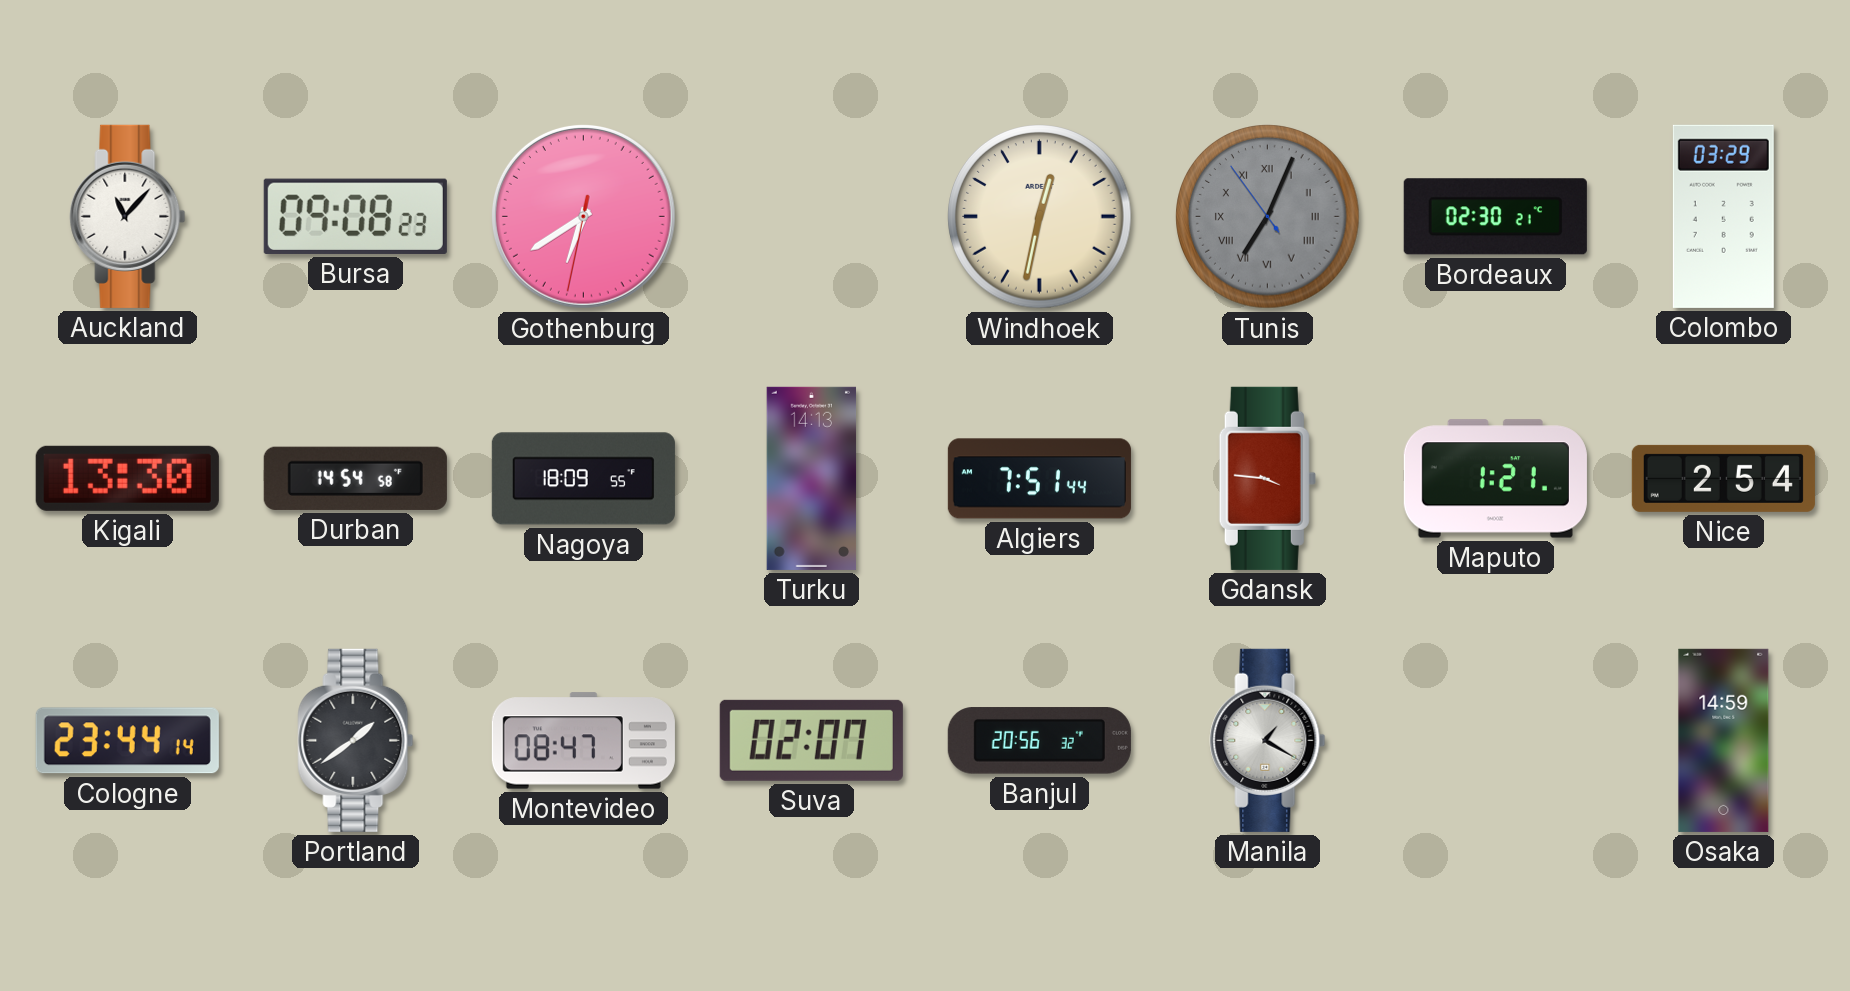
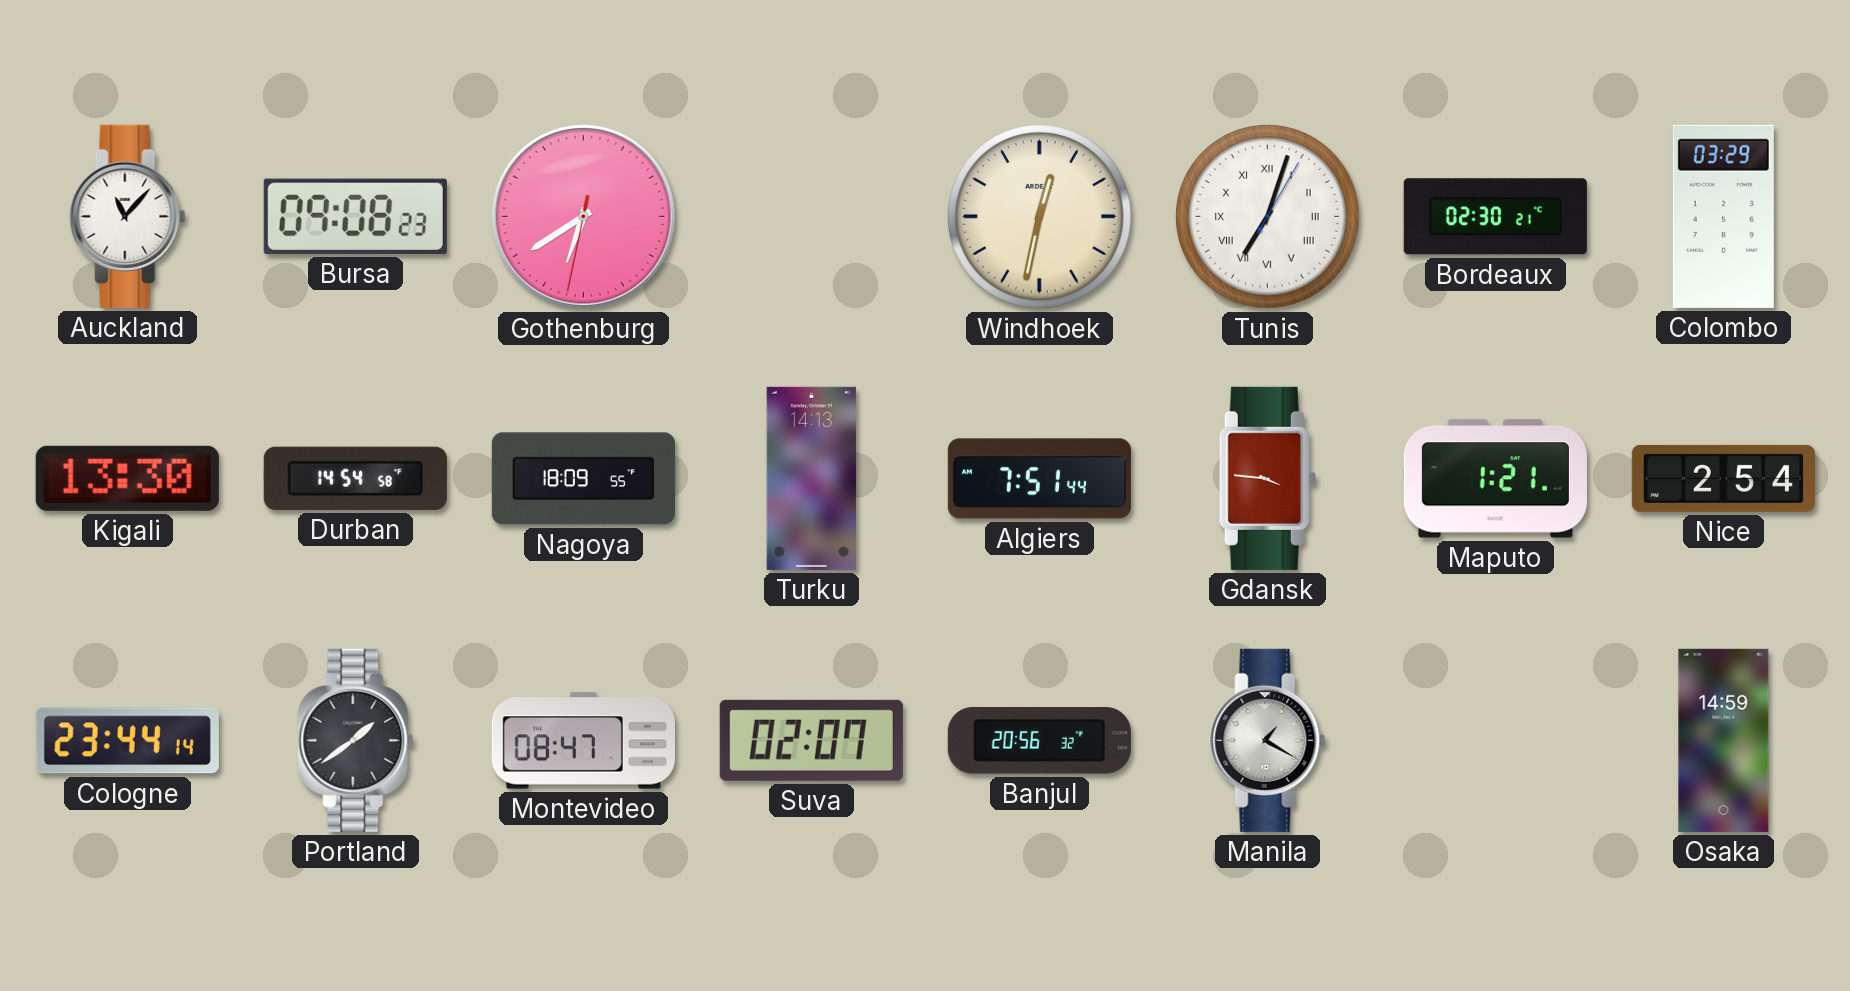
Tunis: 7:03:54 -> 7:03:05
Tunis dial: grey -> white
